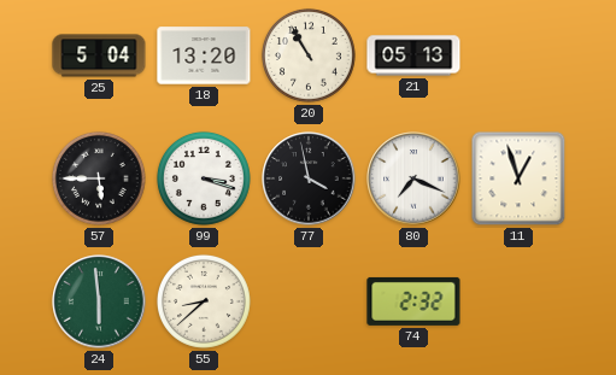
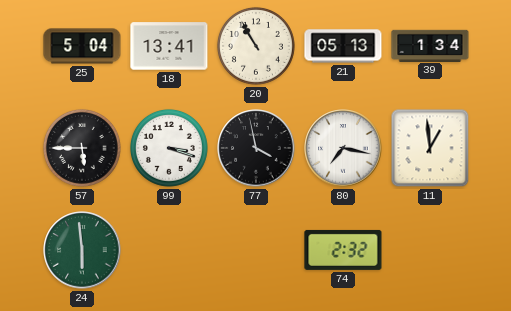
18: 13:20 -> 13:41
39: none -> 1:34
80: 7:19 -> 7:17
11: 12:57 -> 12:59
55: 8:38 -> none
